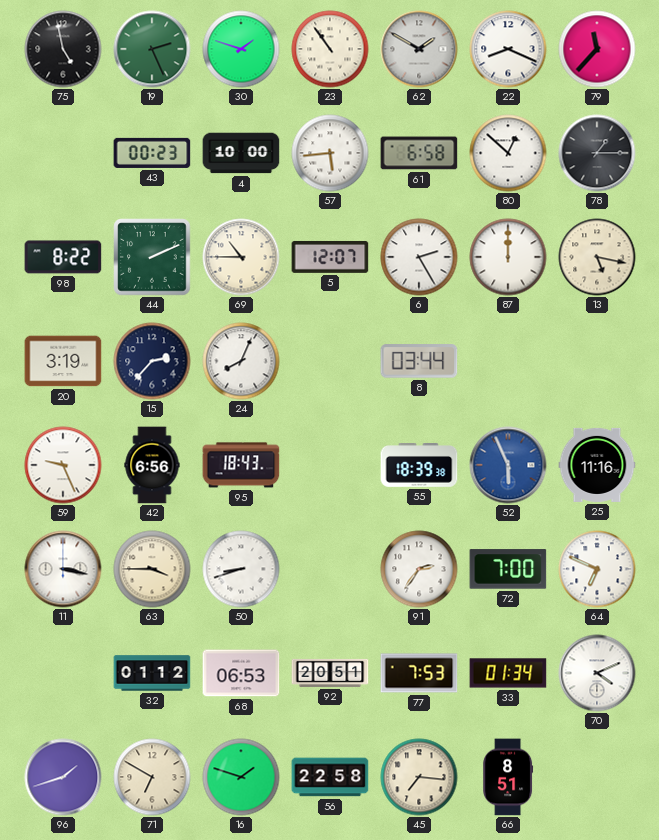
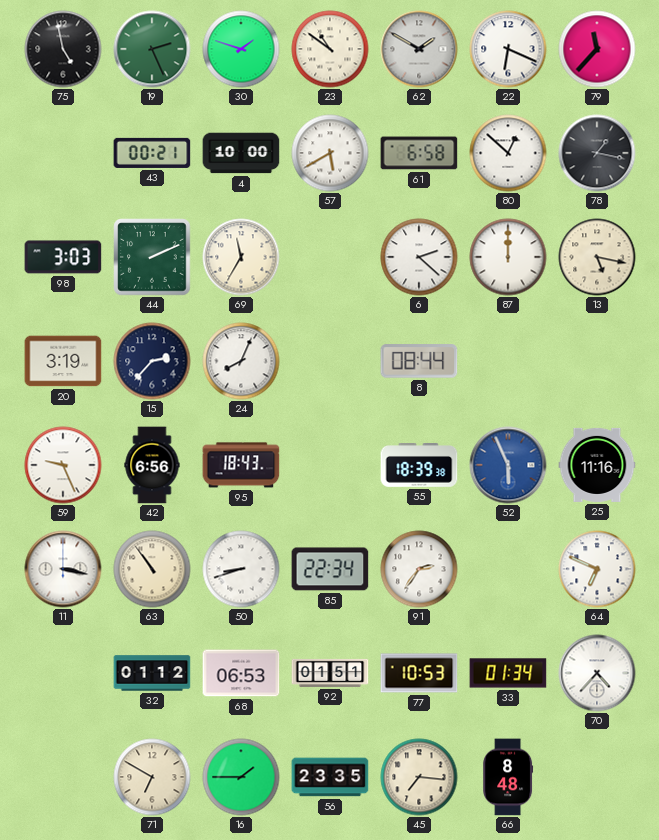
23: 10:54 -> 10:51
22: 8:19 -> 6:19
43: 00:23 -> 00:21
57: 5:44 -> 5:40
78: 1:15 -> 1:17
98: 8:22 -> 3:03
69: 10:45 -> 11:35
5: 12:07 -> none
6: 2:25 -> 2:22
8: 03:44 -> 08:44
63: 3:45 -> 10:54
85: none -> 22:34
72: 7:00 -> none
92: 20:51 -> 01:51
77: 7:53 -> 10:53
70: 4:11 -> 4:37
96: 1:42 -> none
16: 1:48 -> 1:45
56: 22:58 -> 23:35
66: 8:51 -> 8:48
